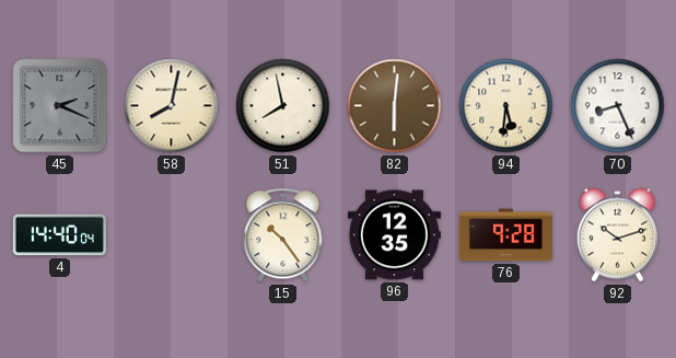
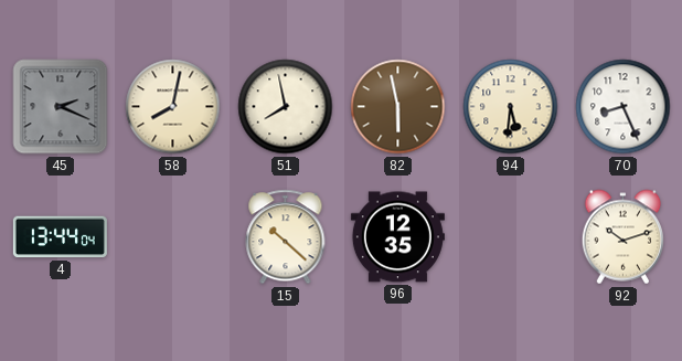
82: 6:01 -> 5:58
4: 14:40 -> 13:44
15: 10:24 -> 10:22
76: 9:28 -> none
